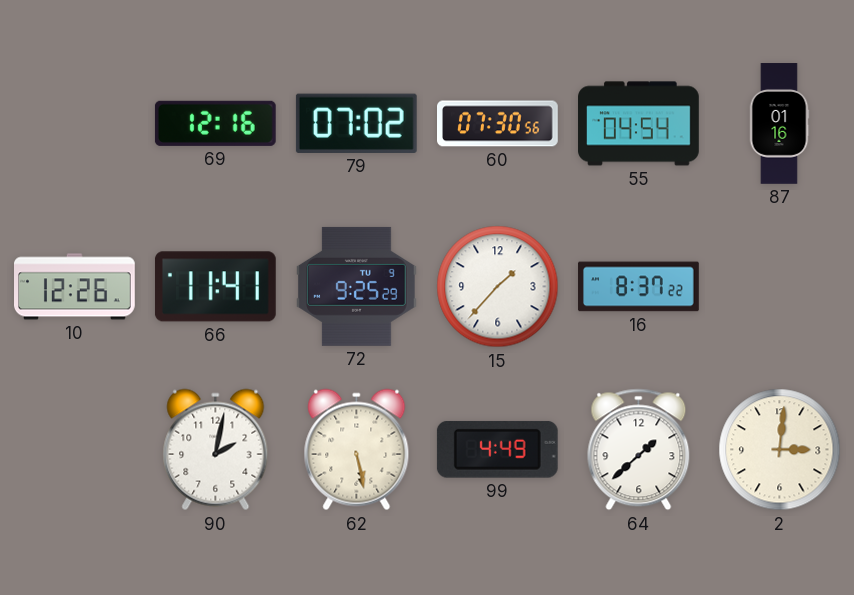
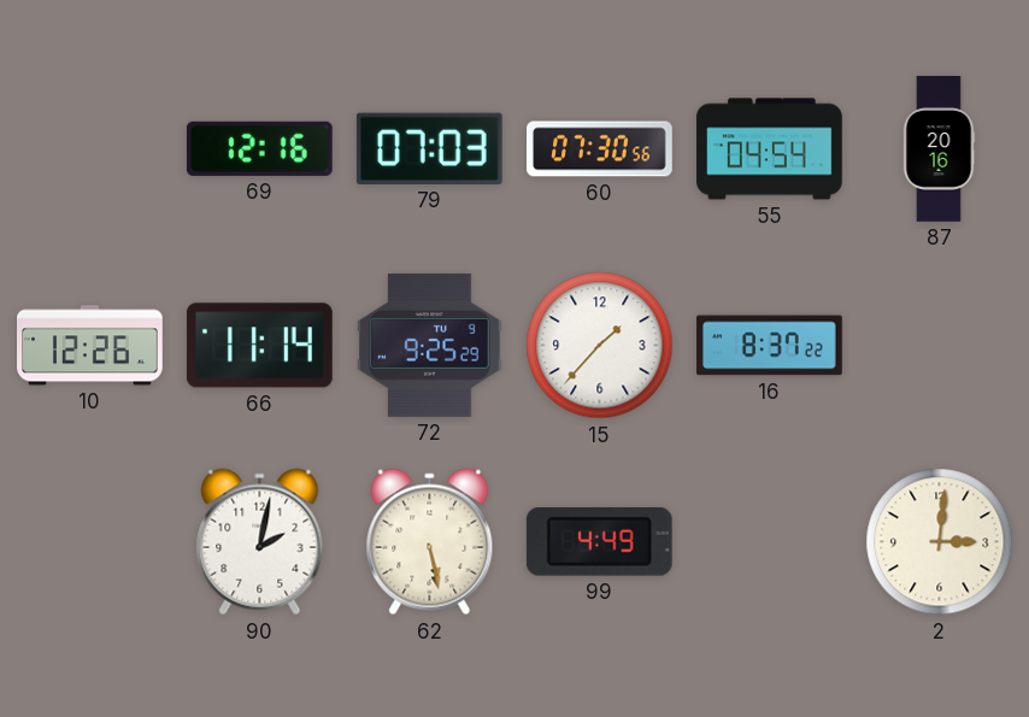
79: 07:02 -> 07:03
87: 01:16 -> 20:16
66: 11:41 -> 11:14
64: 1:38 -> none
